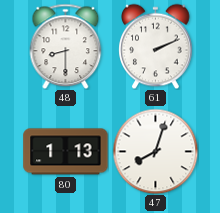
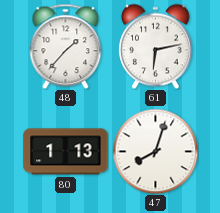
48: 8:30 -> 1:37
61: 2:11 -> 6:13
